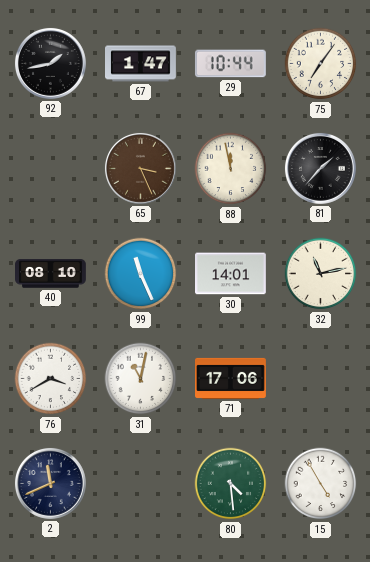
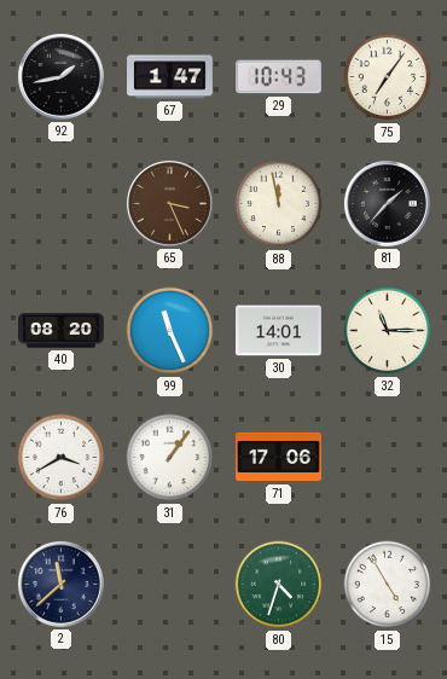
29: 10:44 -> 10:43
40: 08:10 -> 08:20
32: 11:13 -> 11:15
31: 11:02 -> 1:06
2: 11:41 -> 11:38
80: 4:29 -> 4:33
